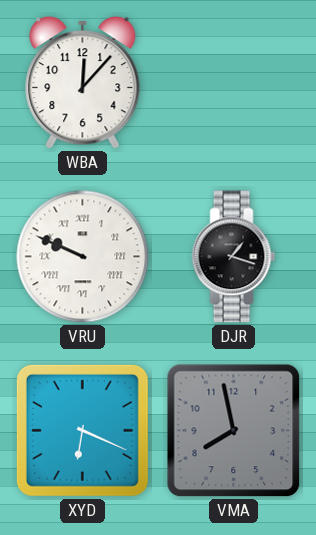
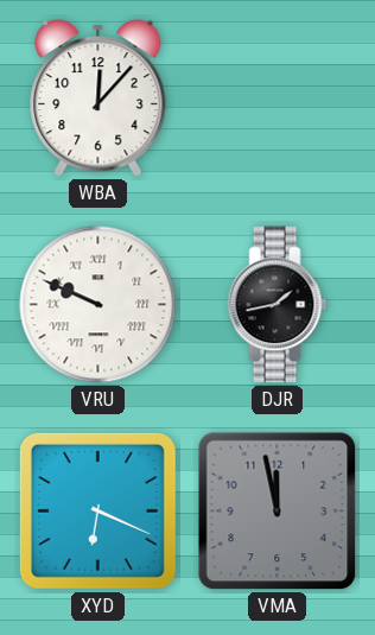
DJR: 1:18 -> 1:43
VMA: 7:58 -> 11:58
